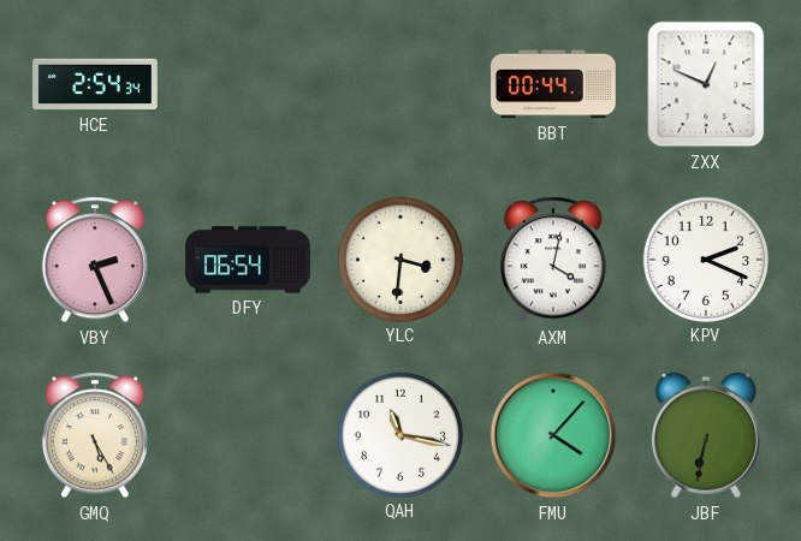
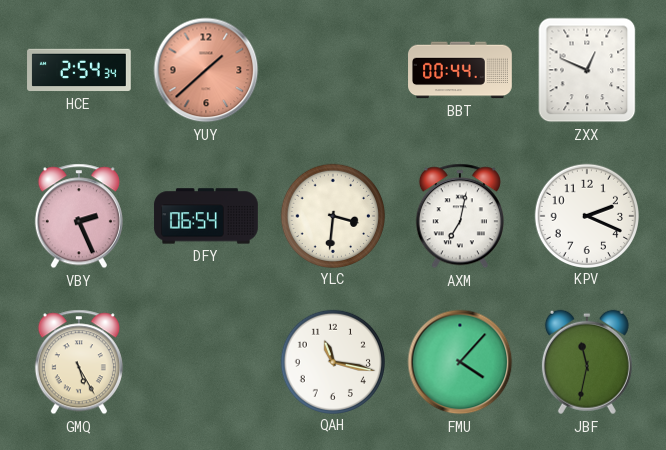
YUY: none -> 1:38
AXM: 4:02 -> 7:02
JBF: 6:32 -> 11:32
